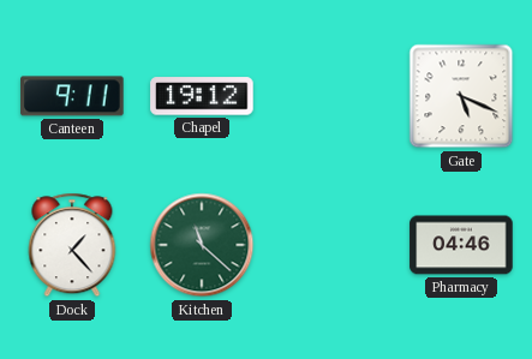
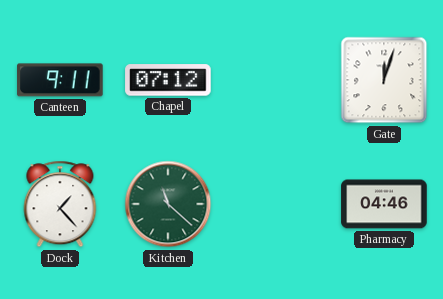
Chapel: 19:12 -> 07:12
Gate: 5:19 -> 12:03
